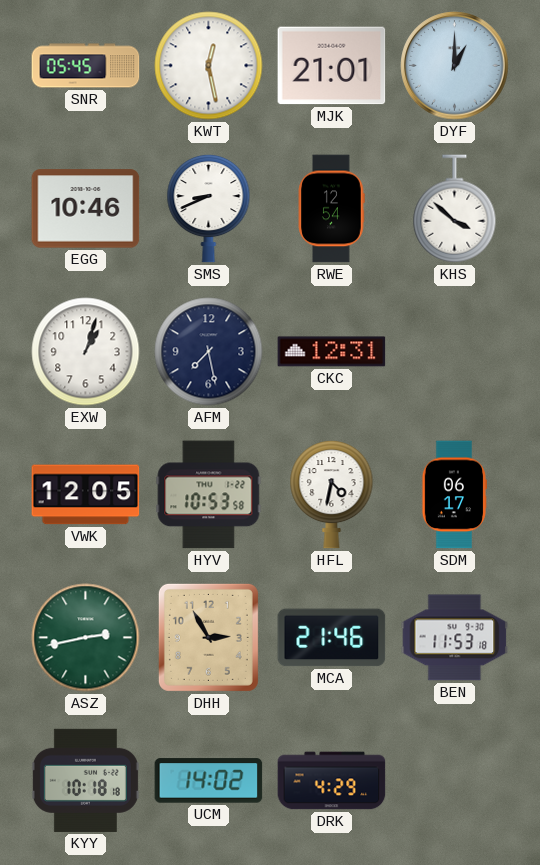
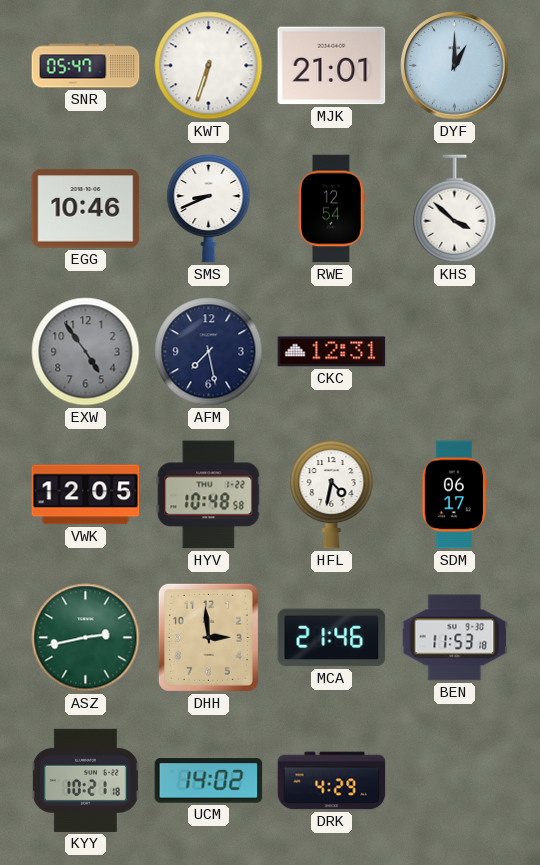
SNR: 05:45 -> 05:47
KWT: 12:28 -> 6:33
EXW: 1:03 -> 4:54
EXW dial: white -> grey
HYV: 10:53 -> 10:48
DHH: 2:55 -> 2:59
KYY: 10:18 -> 10:21
